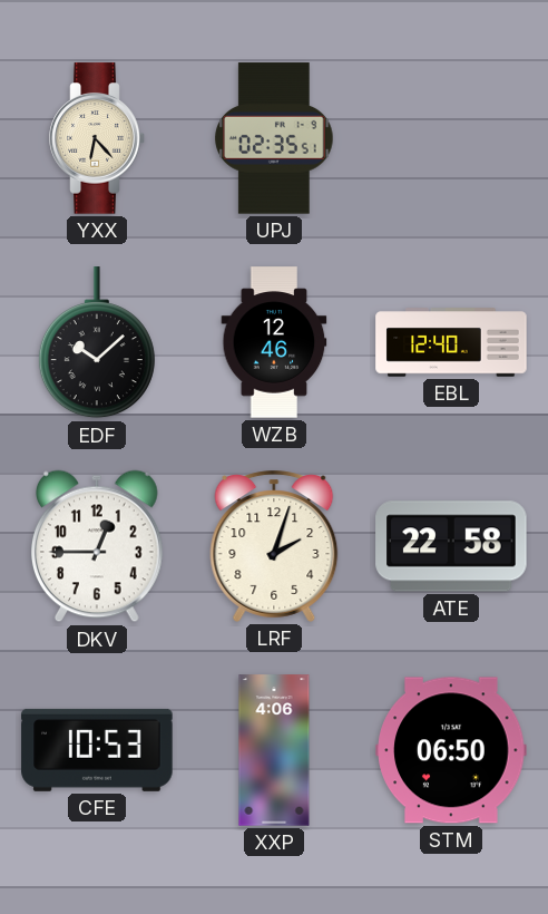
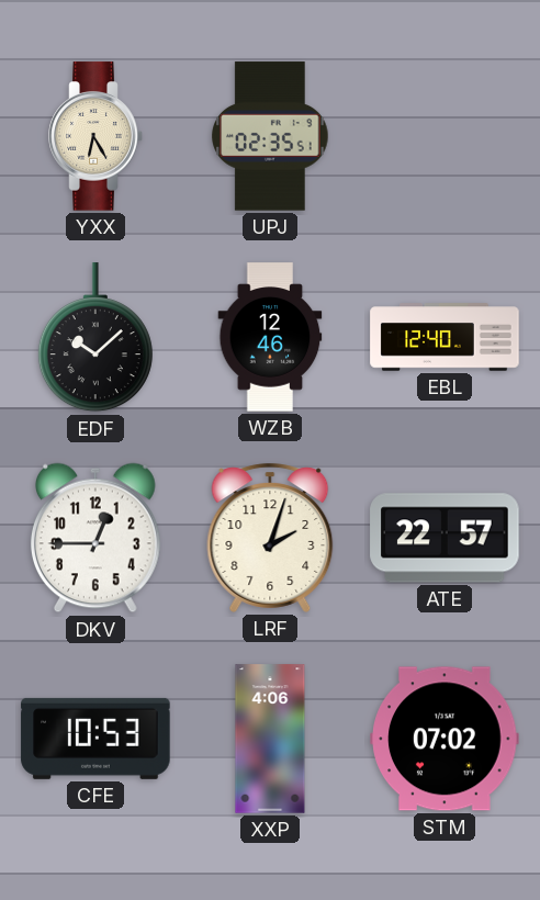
YXX: 6:23 -> 6:25
ATE: 22:58 -> 22:57
STM: 06:50 -> 07:02
